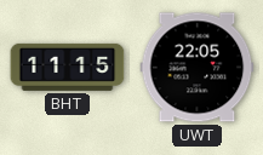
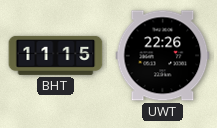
UWT: 22:05 -> 22:26
